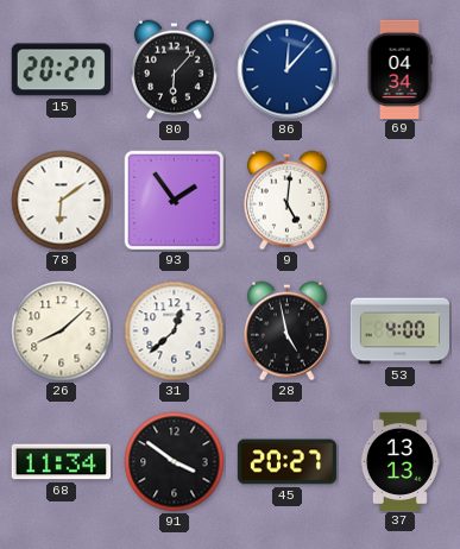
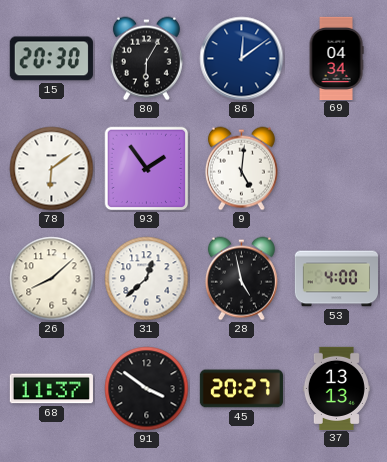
15: 20:27 -> 20:30
80: 6:07 -> 6:05
86: 12:07 -> 12:09
68: 11:34 -> 11:37
